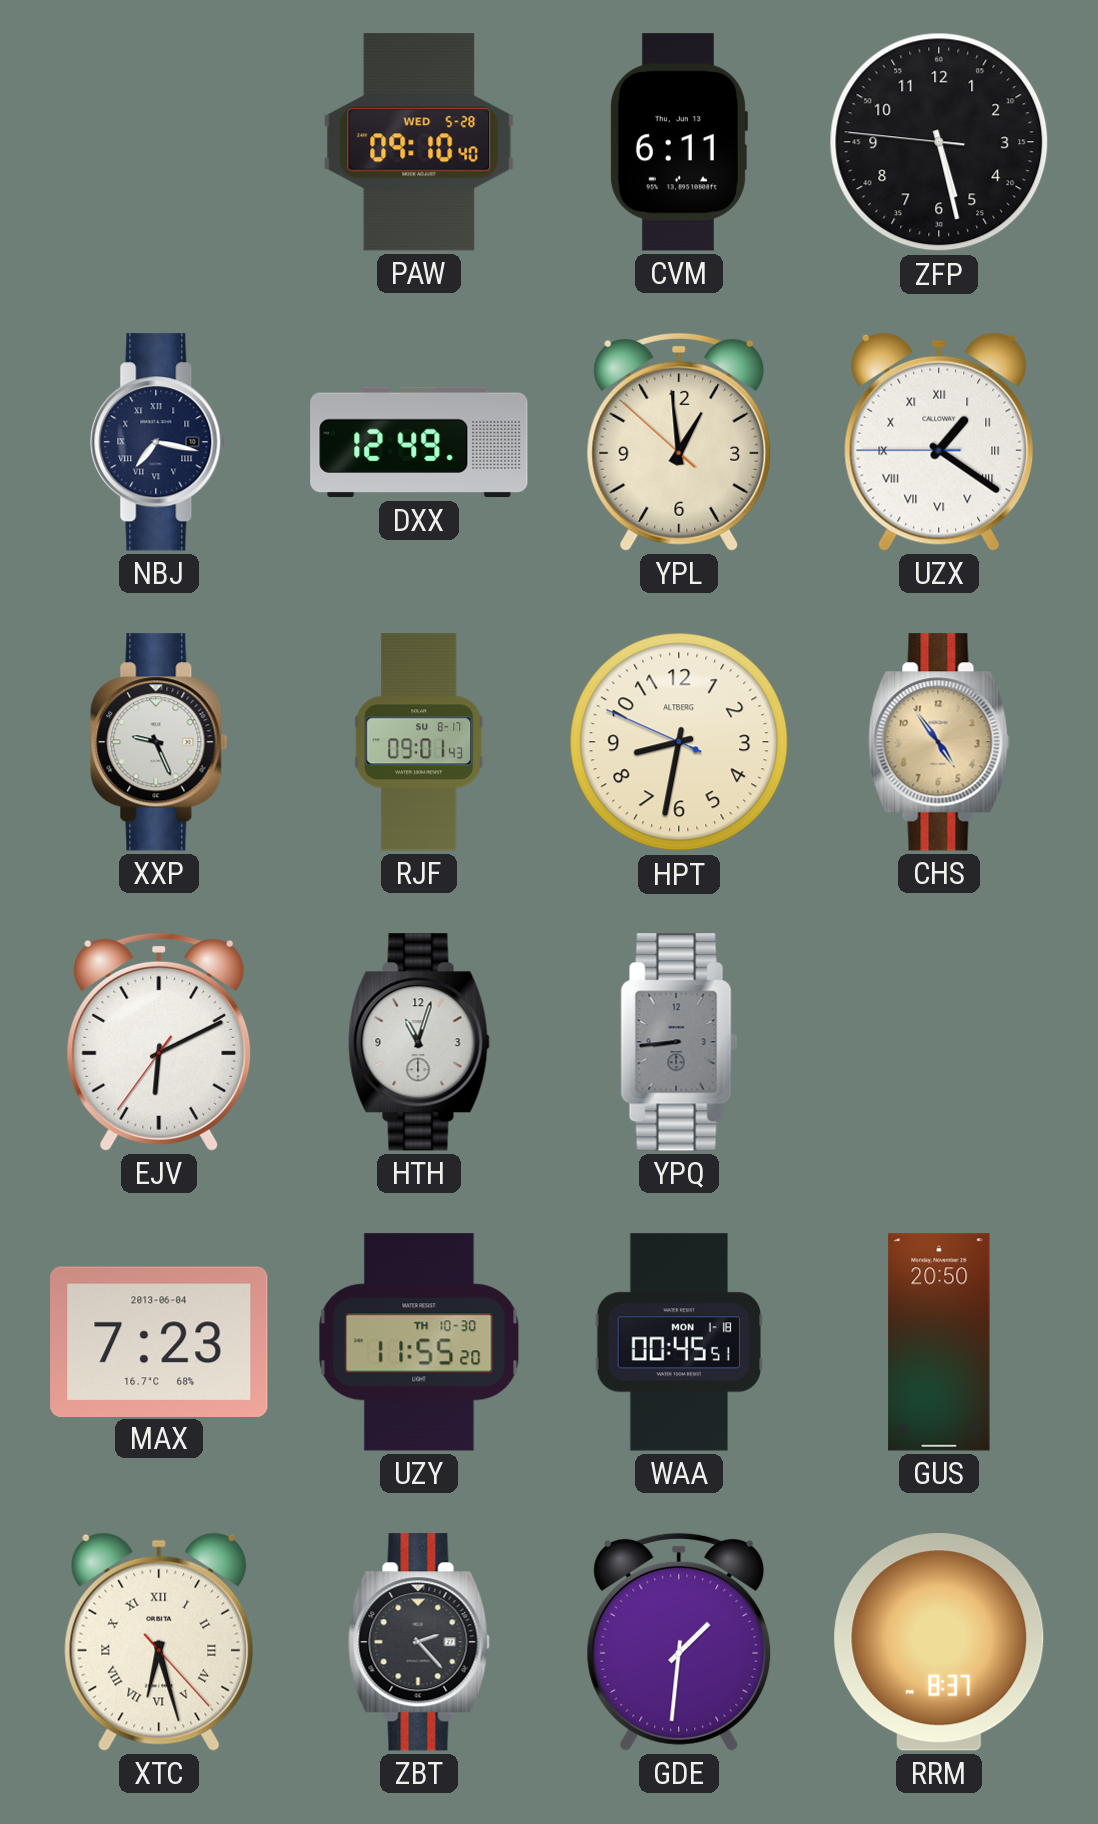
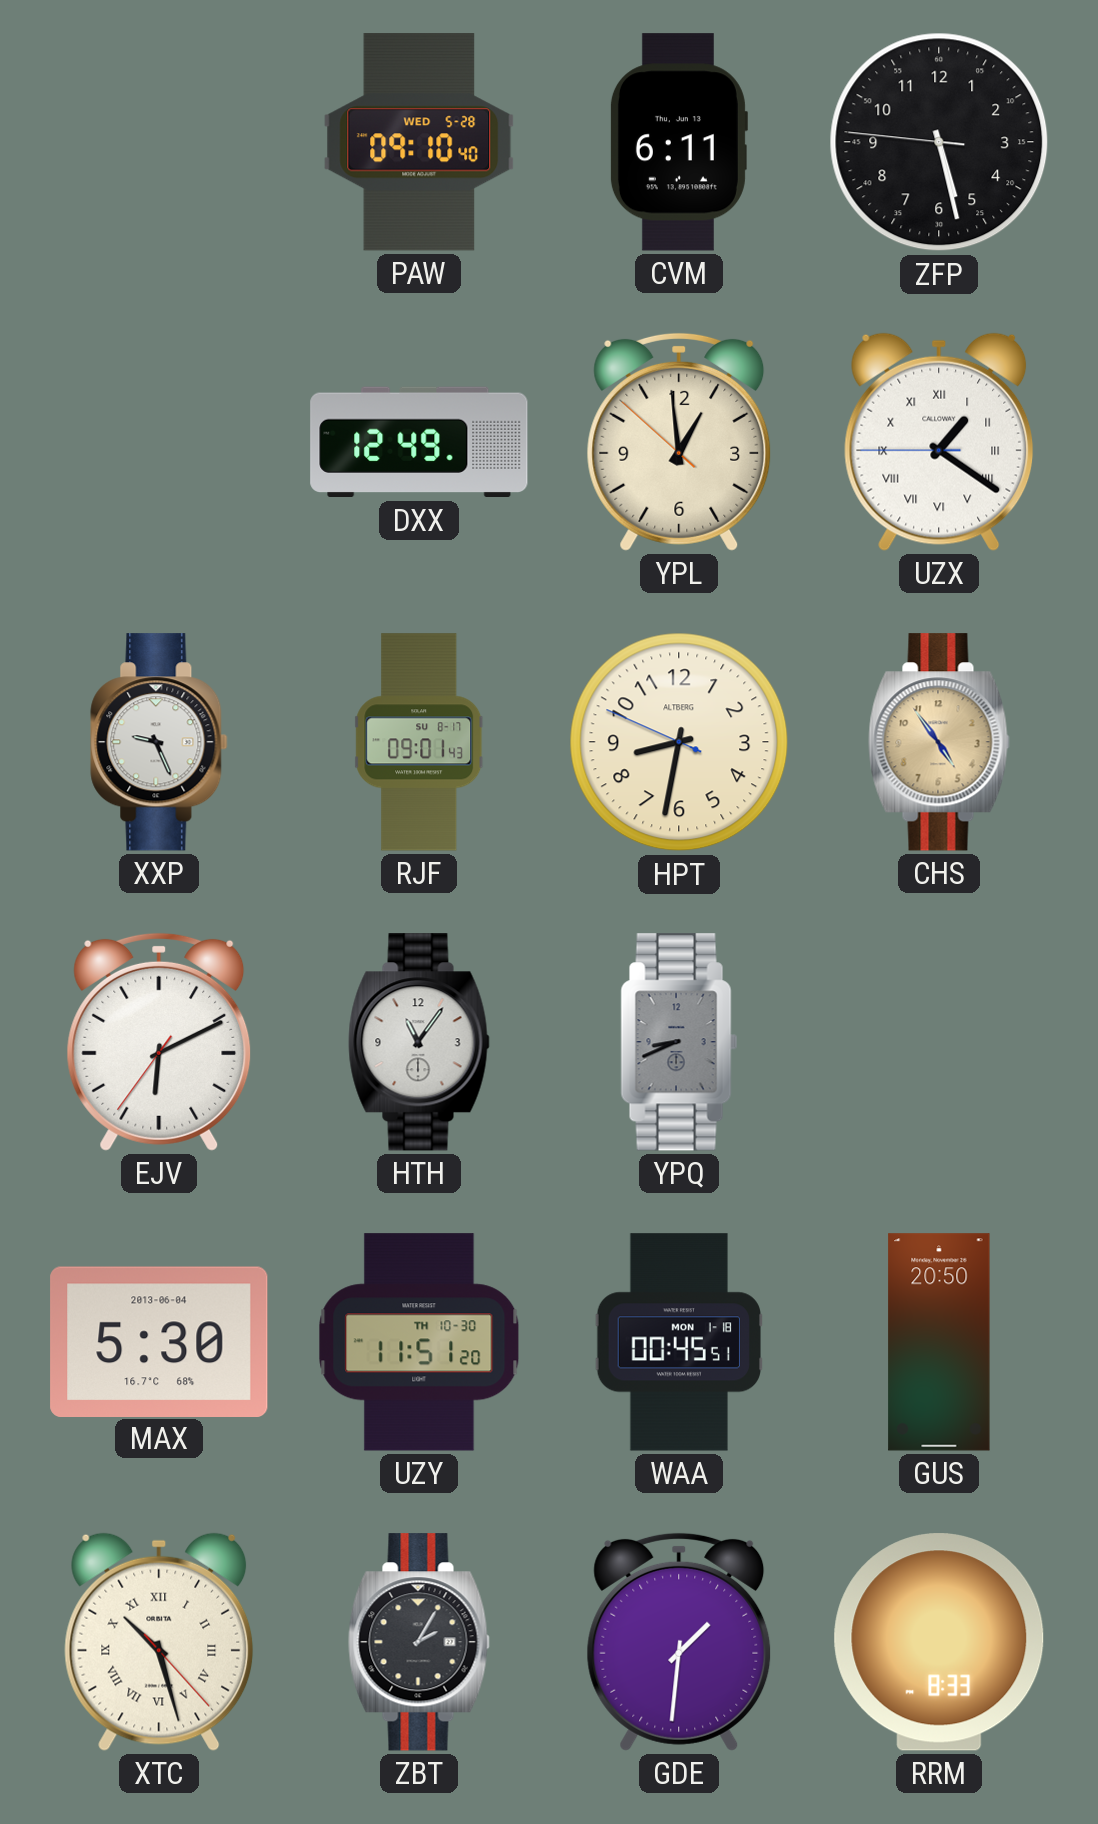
NBJ: 7:17 -> none
HTH: 11:03 -> 11:06
YPQ: 8:44 -> 8:41
MAX: 7:23 -> 5:30
UZY: 11:55 -> 11:51
XTC: 6:27 -> 10:27
ZBT: 2:23 -> 2:05
RRM: 8:37 -> 8:33
